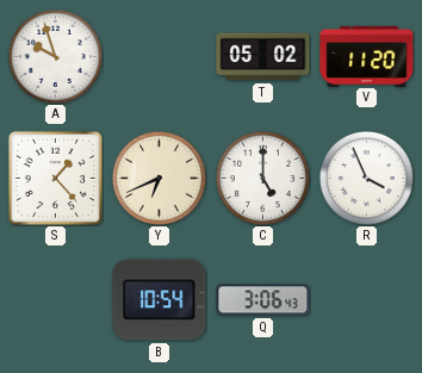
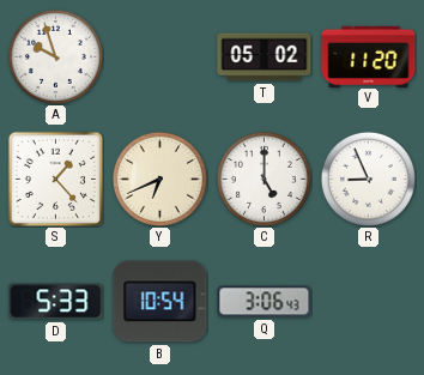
R: 3:56 -> 8:56
D: none -> 5:33
